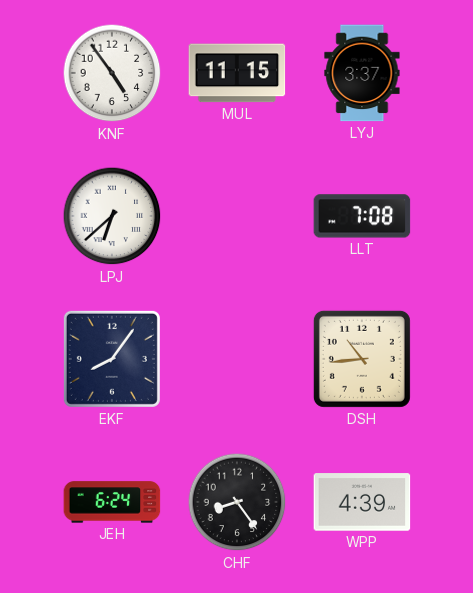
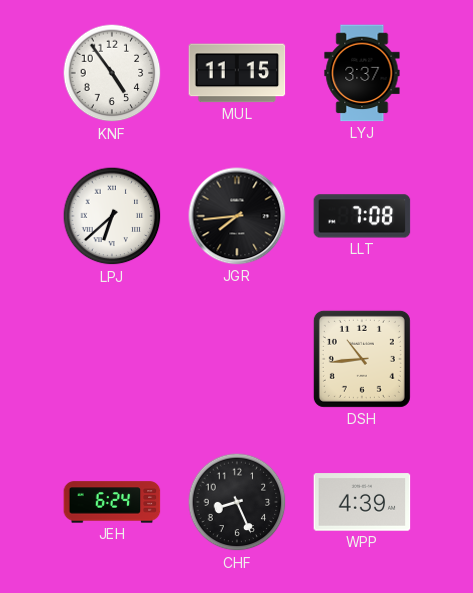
JGR: none -> 7:44
EKF: 8:06 -> none
CHF: 8:24 -> 8:26
